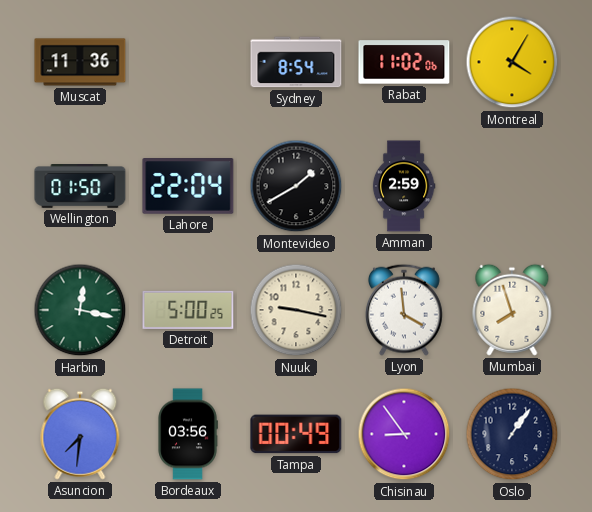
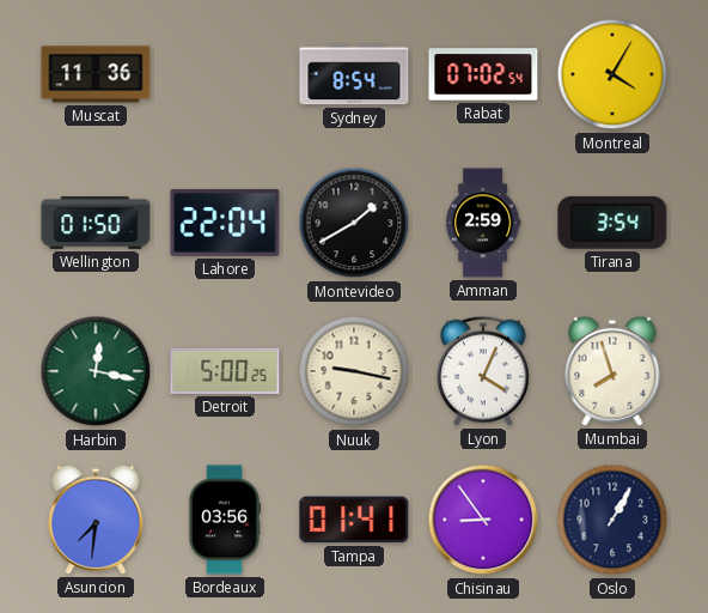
Rabat: 11:02 -> 07:02
Tirana: none -> 3:54
Lyon: 3:59 -> 4:04
Tampa: 00:49 -> 01:41
Oslo: 1:06 -> 1:05
